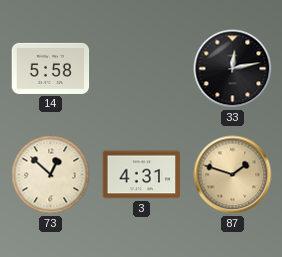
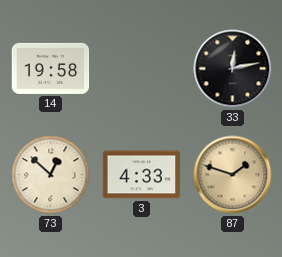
14: 5:58 -> 19:58
3: 4:31 -> 4:33
